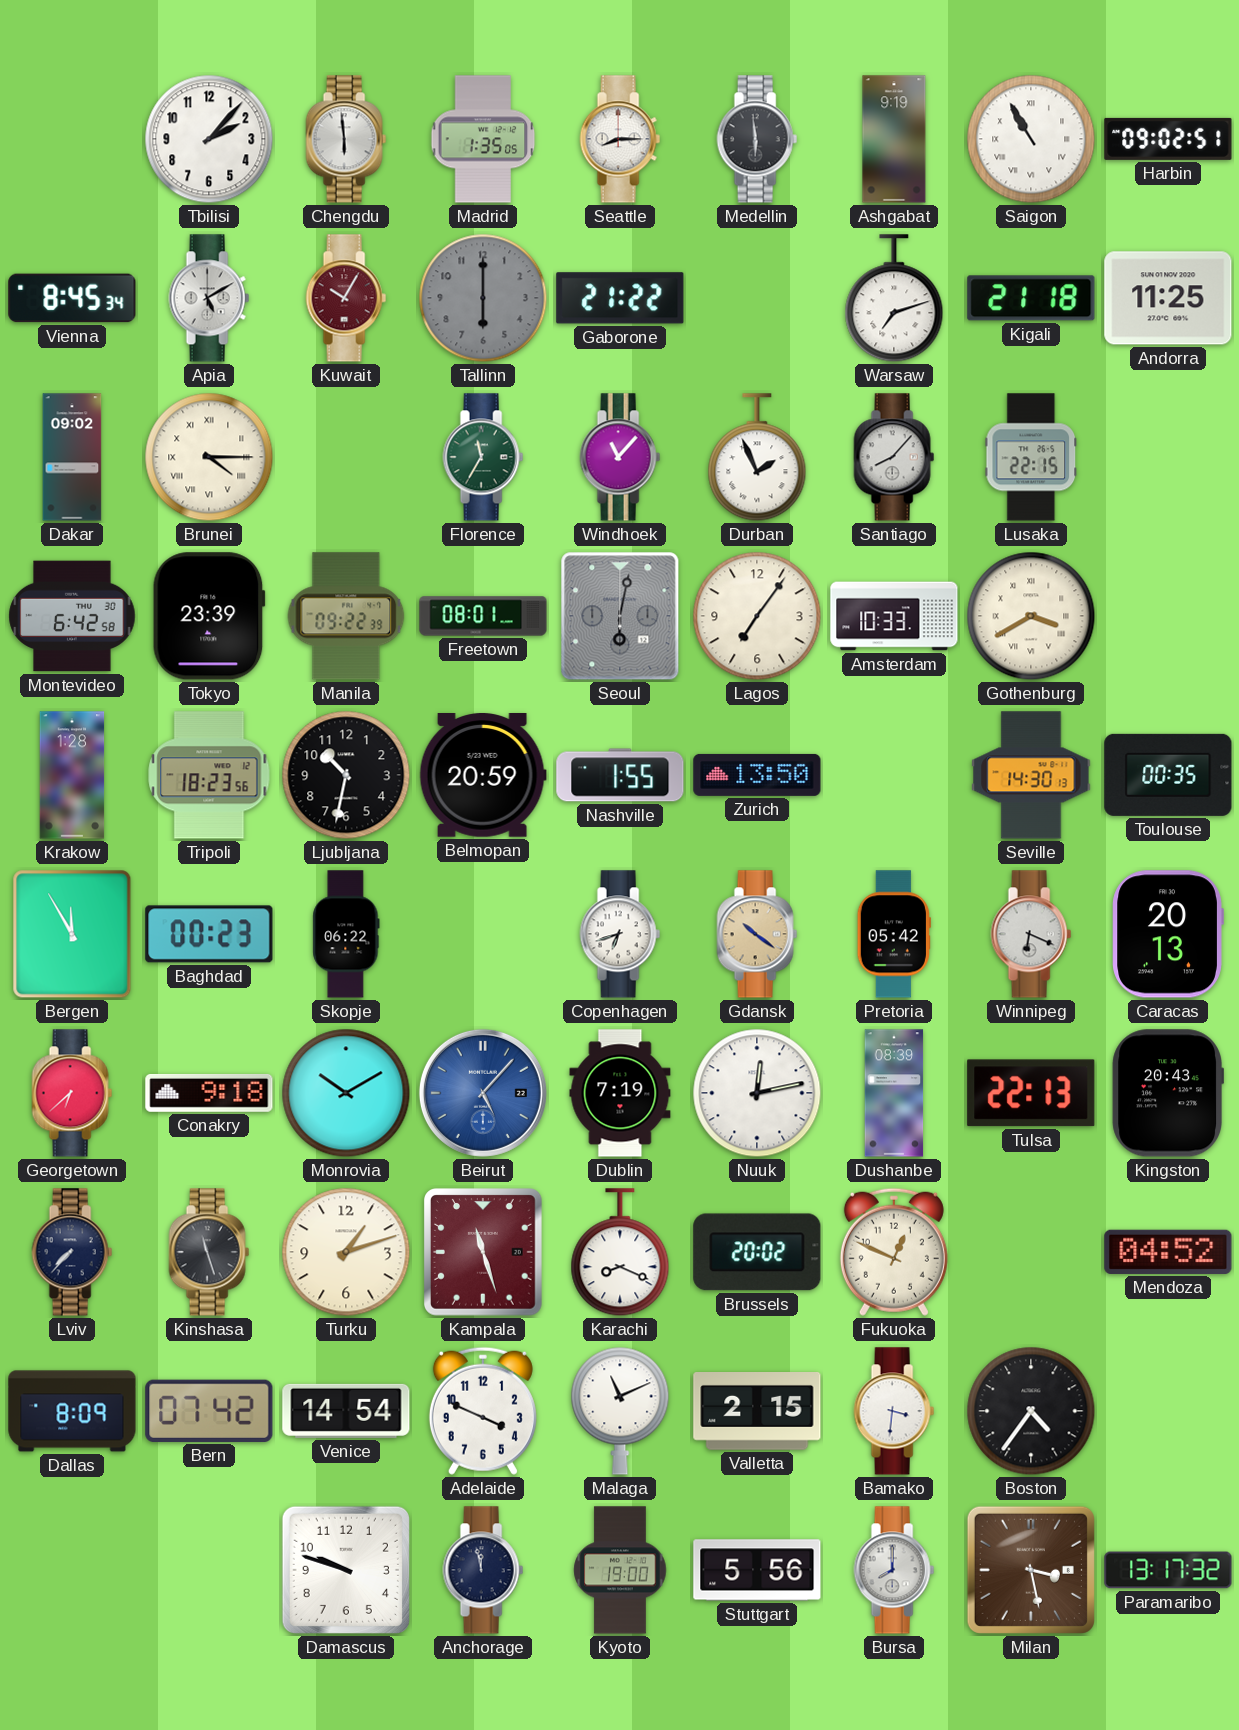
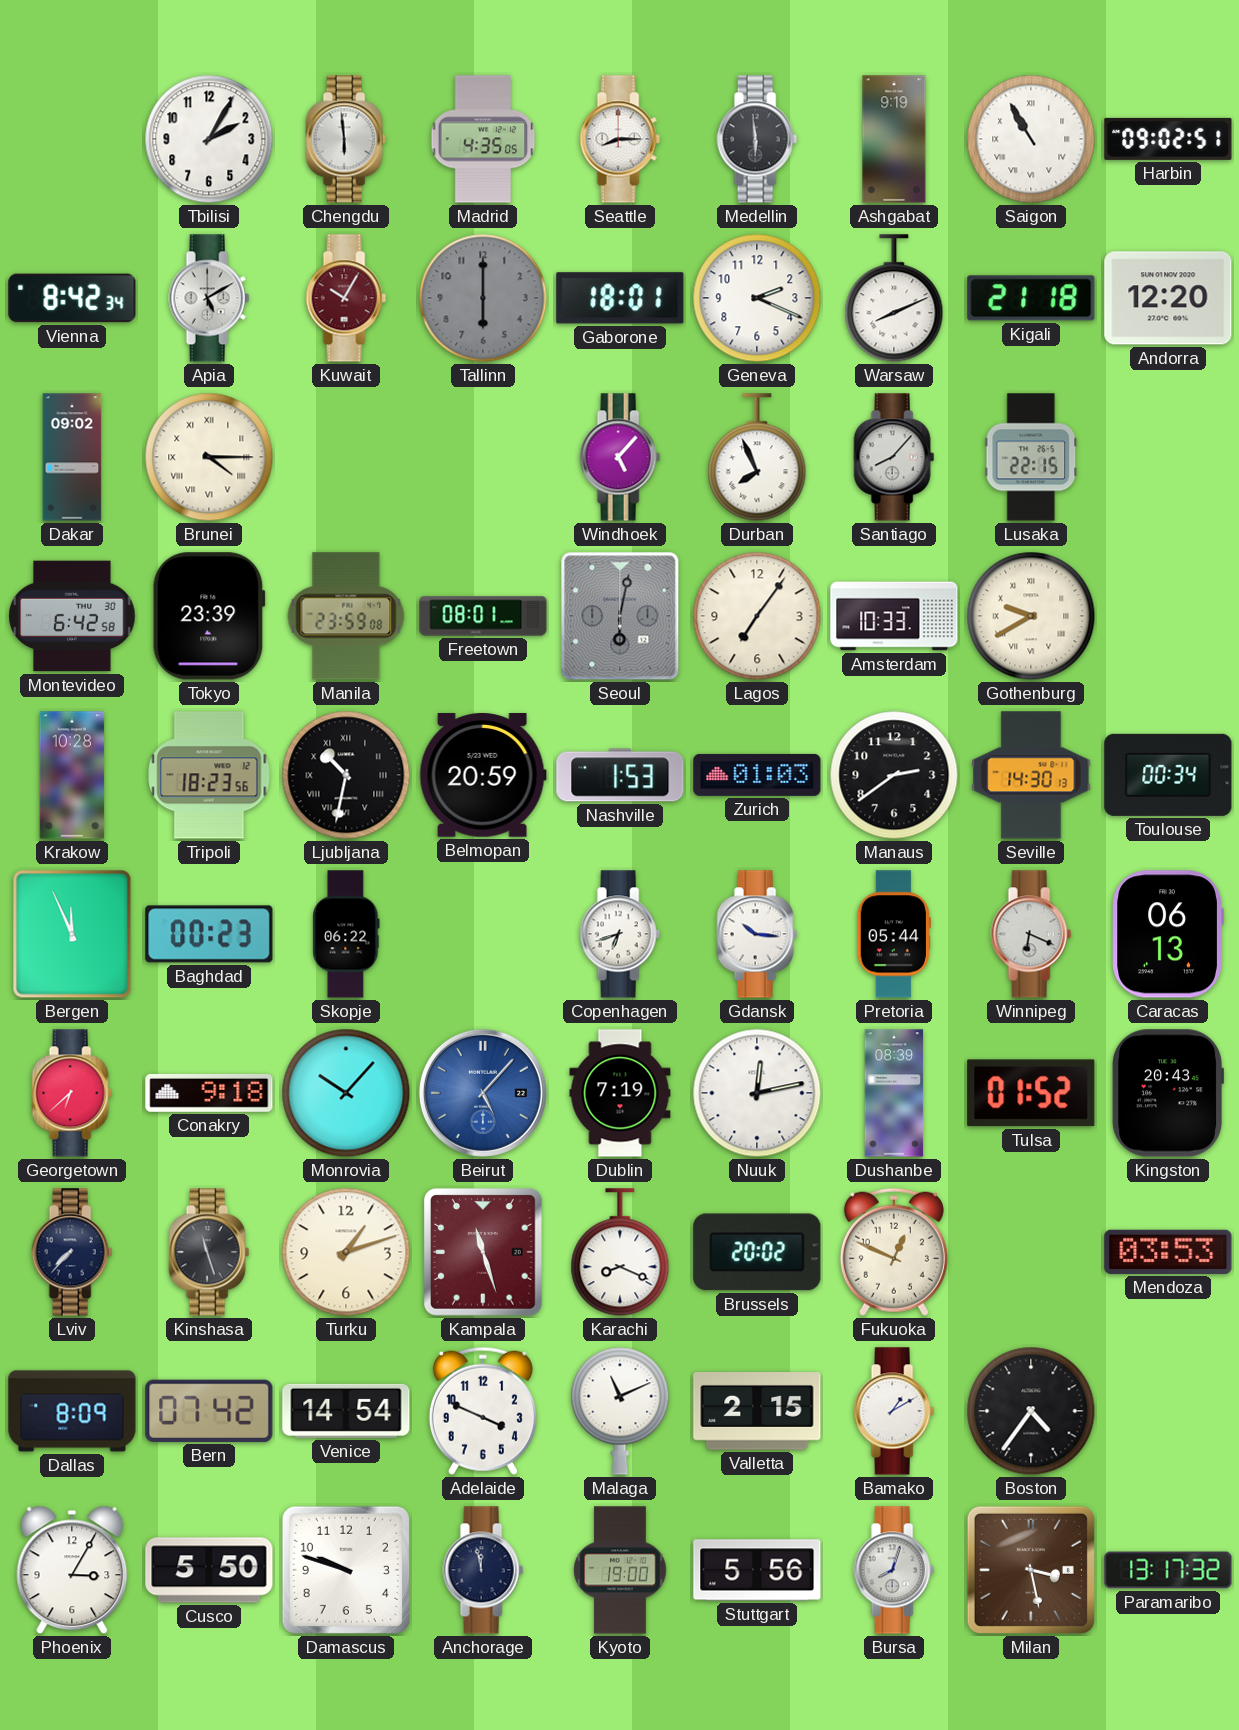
Tbilisi: 2:07 -> 2:05
Madrid: 1:35 -> 4:35
Vienna: 8:45 -> 8:42
Gaborone: 21:22 -> 18:01
Geneva: none -> 2:19
Warsaw: 7:12 -> 8:11
Andorra: 11:25 -> 12:20
Florence: 11:35 -> none
Windhoek: 11:07 -> 5:07
Durban: 1:56 -> 7:56
Manila: 09:22 -> 23:59
Gothenburg: 3:40 -> 9:40
Krakow: 1:28 -> 10:28
Ljubljana numerals: Arabic -> Roman
Nashville: 1:55 -> 1:53
Zurich: 13:50 -> 01:03
Manaus: none -> 2:39
Toulouse: 00:35 -> 00:34
Bergen: 11:55 -> 11:56
Gdansk: 10:21 -> 10:16
Gdansk dial: champagne -> white
Pretoria: 05:42 -> 05:44
Caracas: 20:13 -> 06:13
Monrovia: 10:10 -> 10:07
Tulsa: 22:13 -> 01:52
Mendoza: 04:52 -> 03:53
Bamako: 3:31 -> 1:10
Phoenix: none -> 3:05
Cusco: none -> 5:50
Bursa: 8:00 -> 8:03
